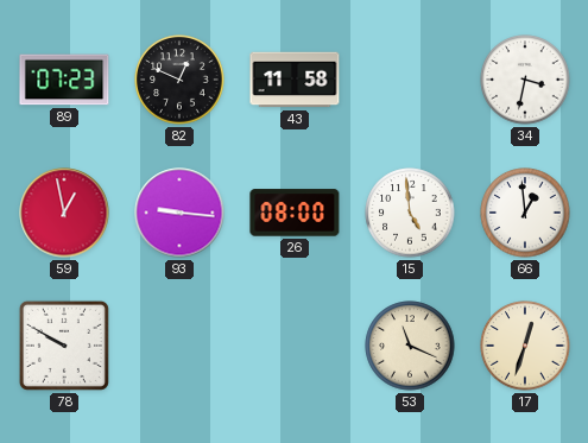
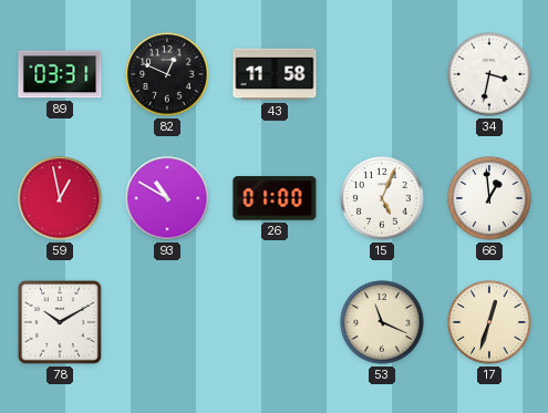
89: 07:23 -> 03:31
93: 9:16 -> 10:50
26: 08:00 -> 01:00
15: 4:59 -> 5:04
78: 9:50 -> 10:10
